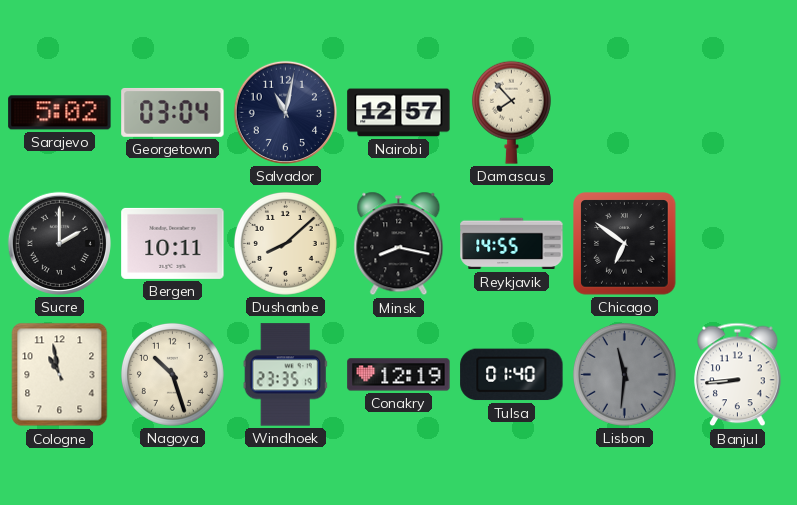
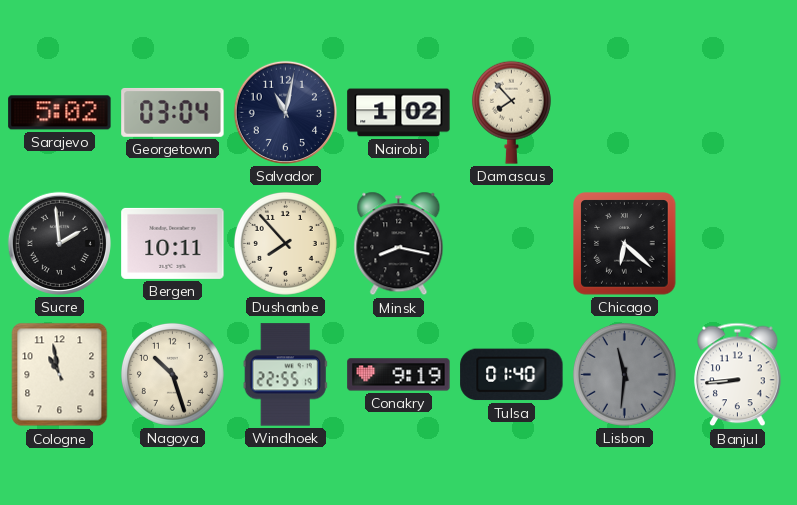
Nairobi: 12:57 -> 1:02
Sucre: 2:00 -> 1:59
Dushanbe: 8:08 -> 7:53
Reykjavik: 14:55 -> none
Chicago: 6:51 -> 6:22
Windhoek: 23:35 -> 22:55
Conakry: 12:19 -> 9:19
